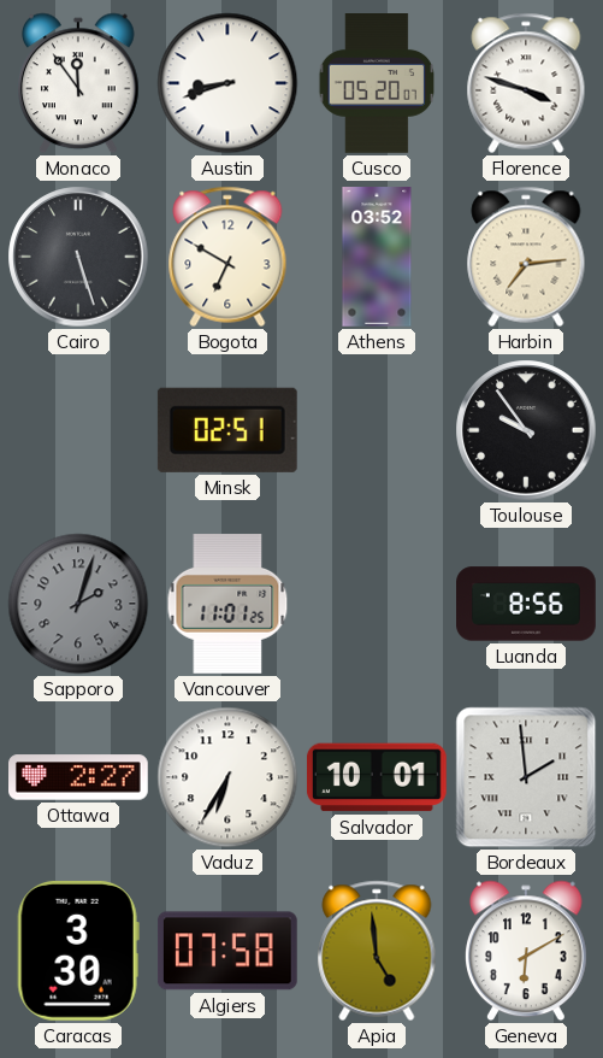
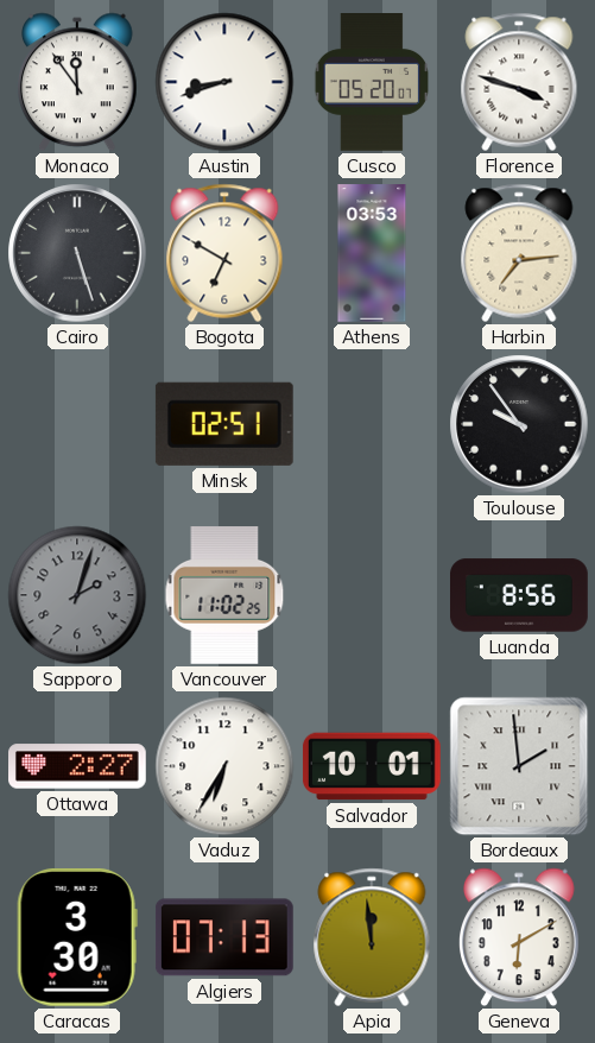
Athens: 03:52 -> 03:53
Vancouver: 11:01 -> 11:02
Algiers: 07:58 -> 07:13
Apia: 4:59 -> 11:59
